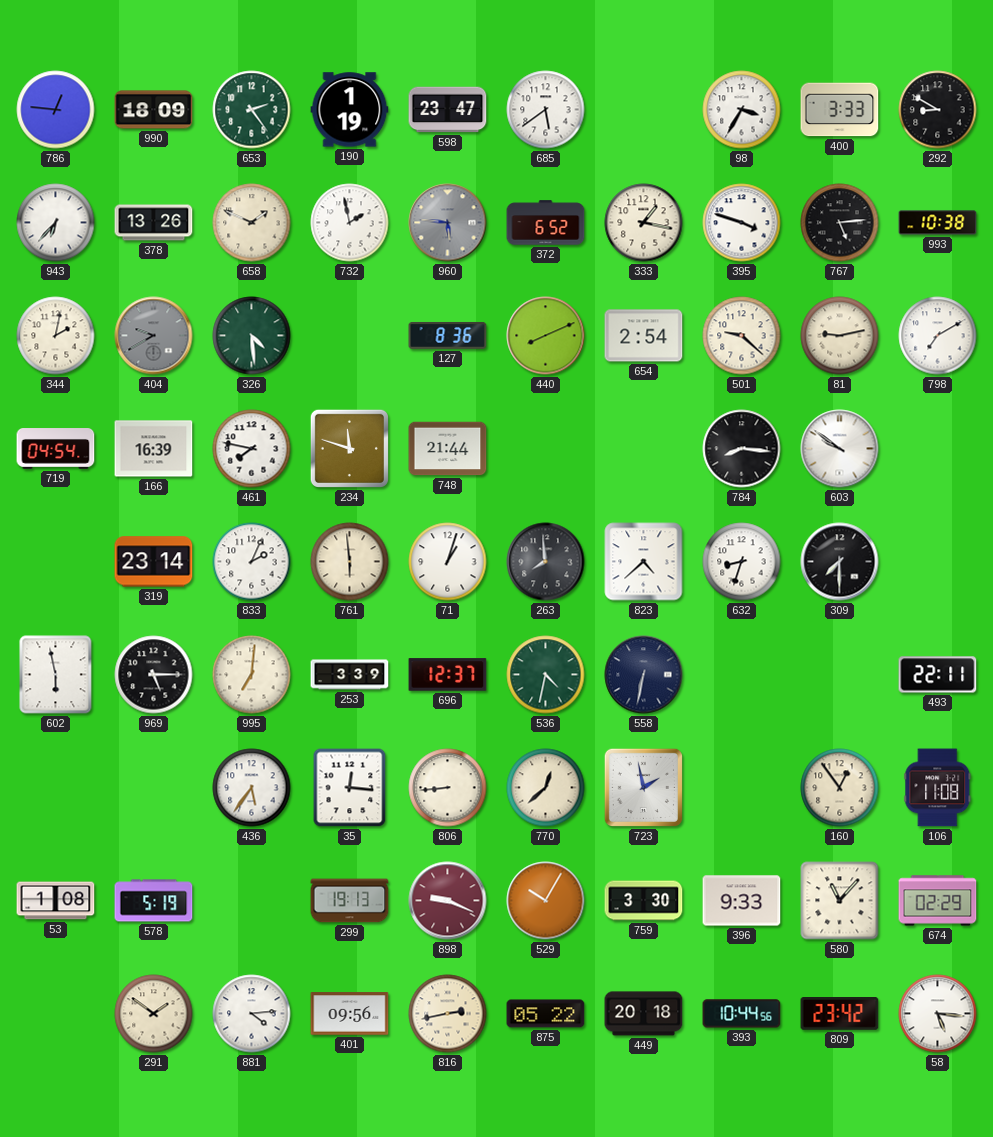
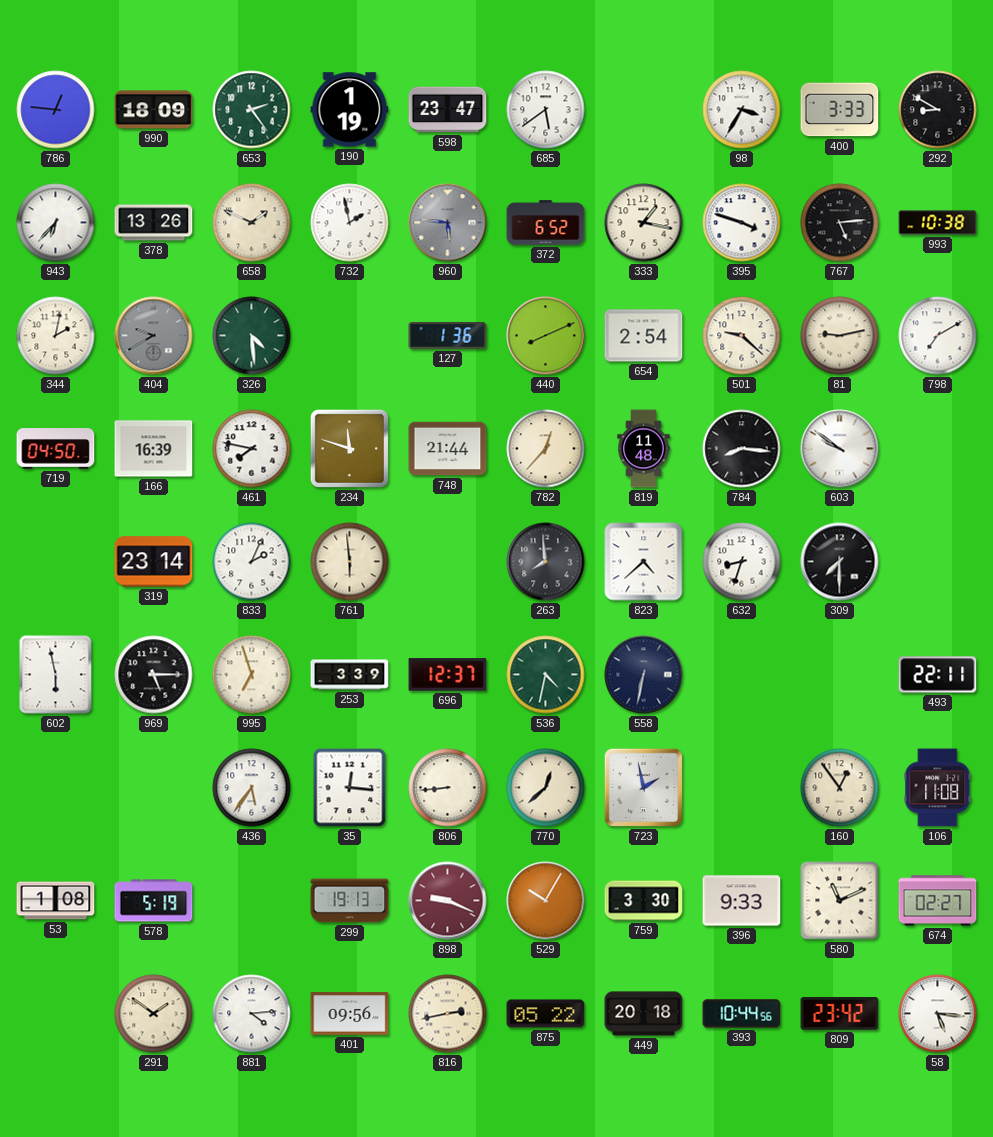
127: 8:36 -> 1:36
719: 04:54 -> 04:50
782: none -> 12:37
819: none -> 11:48
71: 1:03 -> none
995: 7:01 -> 6:57
580: 11:07 -> 11:11
674: 02:29 -> 02:27
